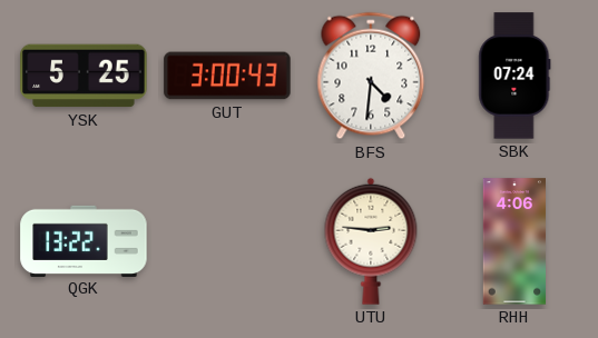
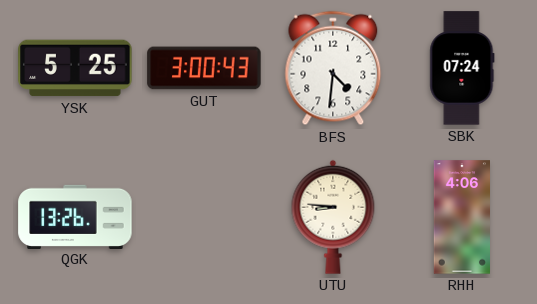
QGK: 13:22 -> 13:26
UTU: 2:46 -> 8:46
